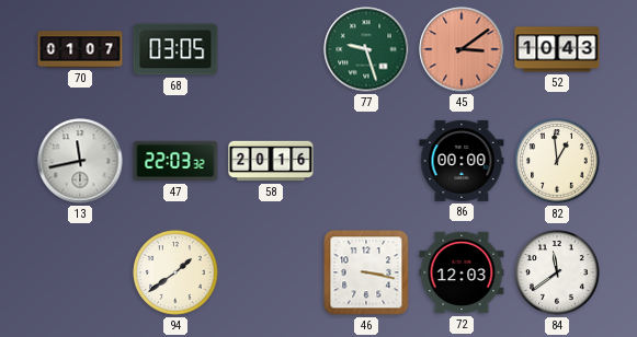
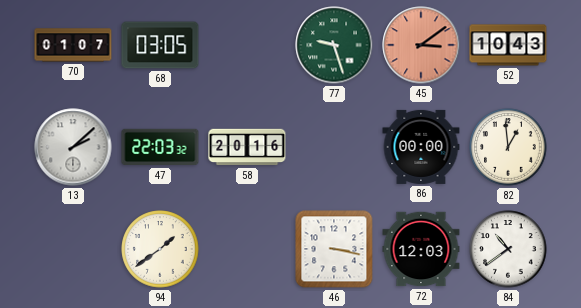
13: 11:43 -> 2:08
84: 11:39 -> 10:39
